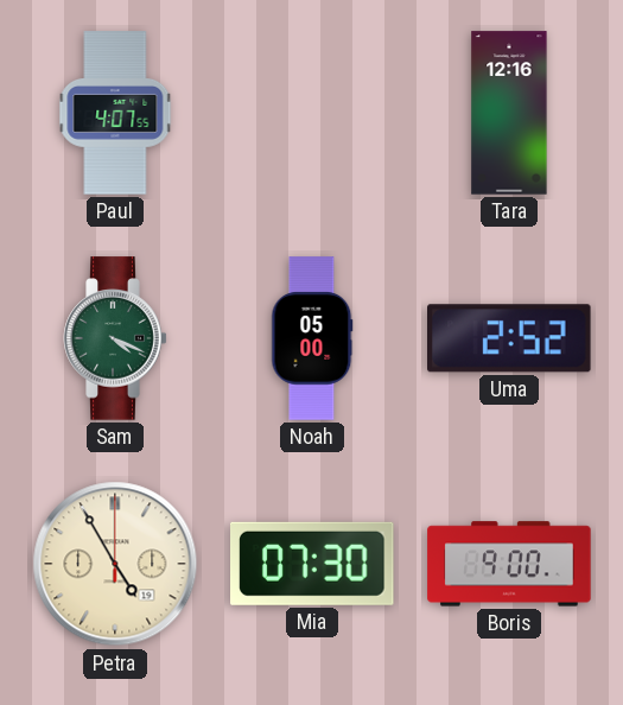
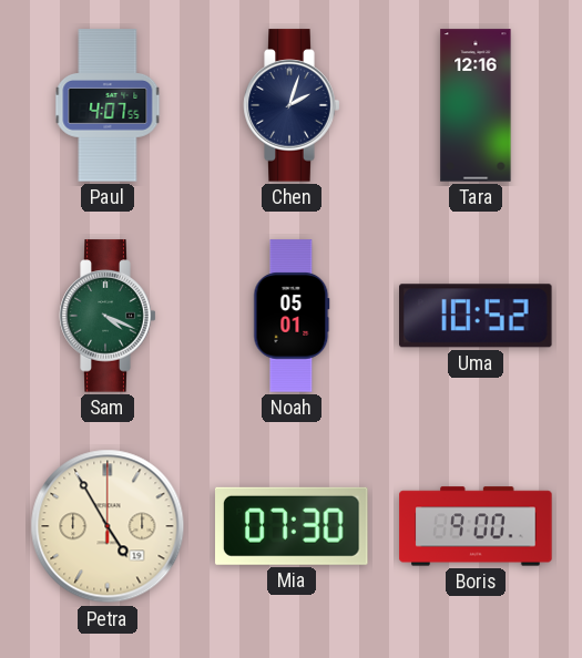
Chen: none -> 2:03
Noah: 05:00 -> 05:01
Uma: 2:52 -> 10:52
